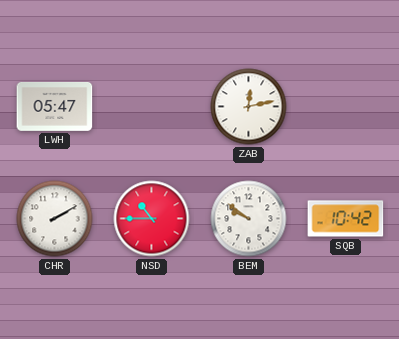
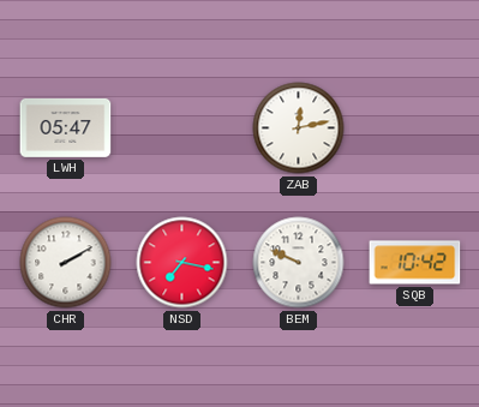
NSD: 10:45 -> 7:17
BEM: 9:51 -> 9:49
